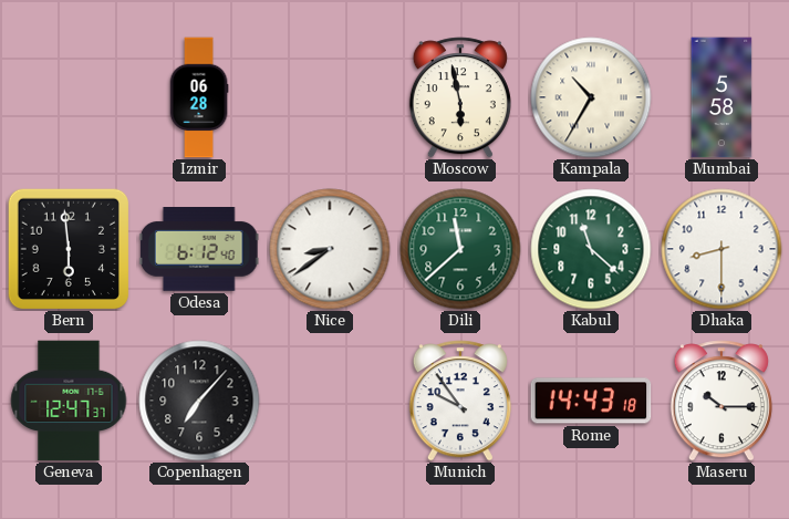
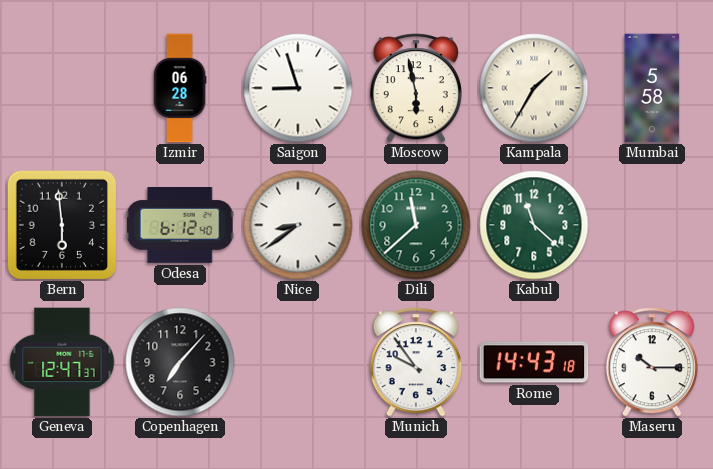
Saigon: none -> 8:57
Kampala: 10:35 -> 1:35
Dhaka: 8:30 -> none
